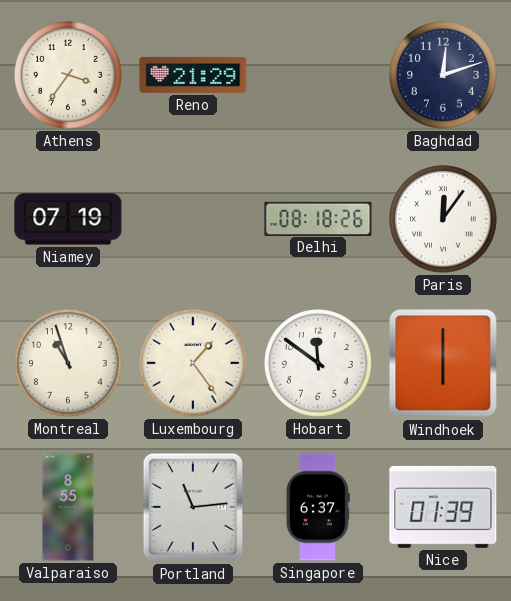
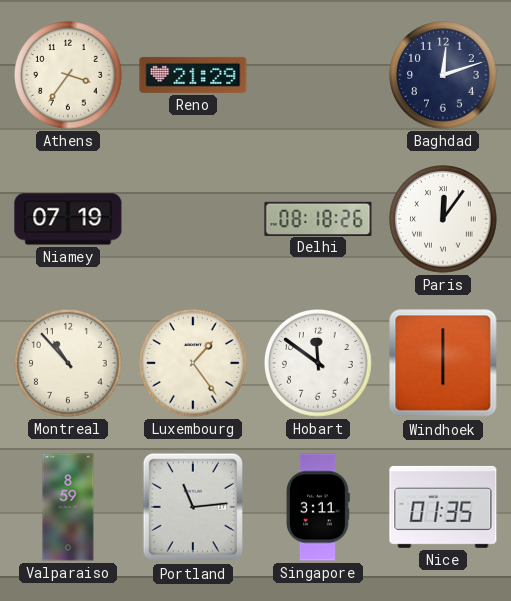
Montreal: 10:57 -> 10:53
Valparaiso: 8:55 -> 8:59
Singapore: 6:37 -> 3:11
Nice: 01:39 -> 01:35
